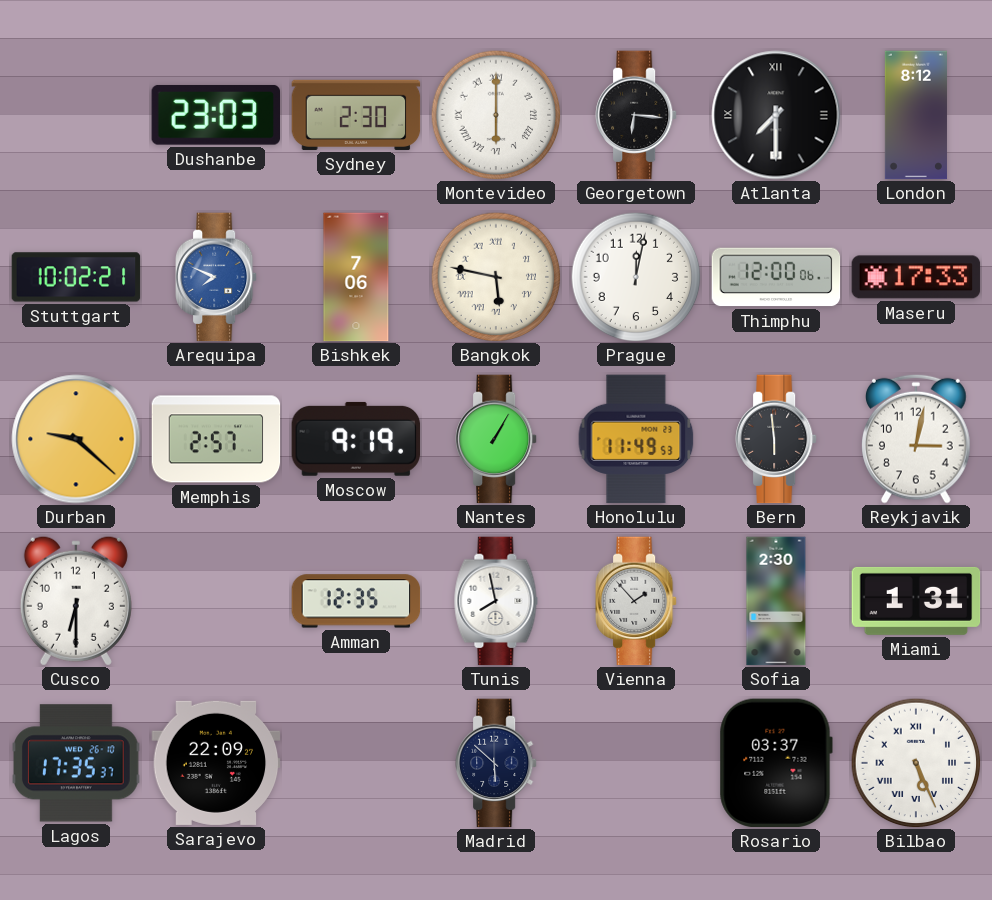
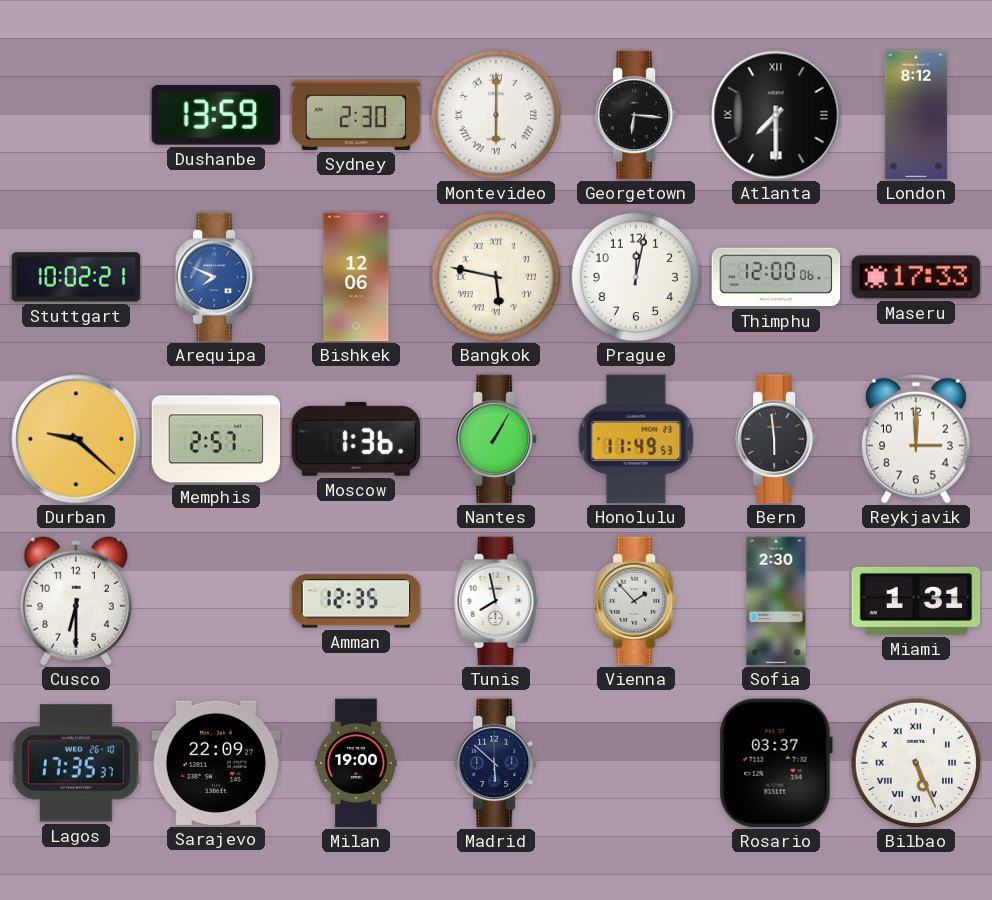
Dushanbe: 23:03 -> 13:59
Bishkek: 7:06 -> 12:06
Moscow: 9:19 -> 1:36
Reykjavik: 3:02 -> 3:00
Milan: none -> 19:00
